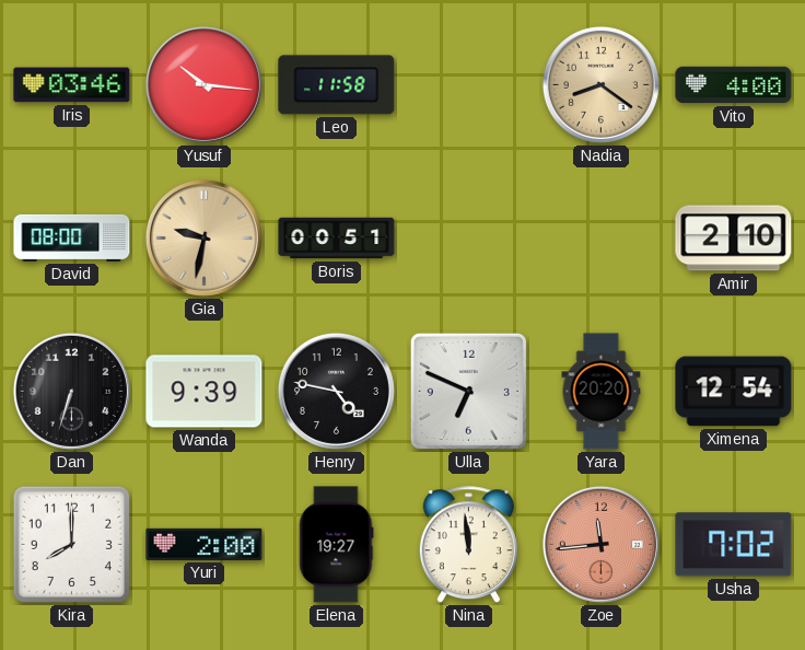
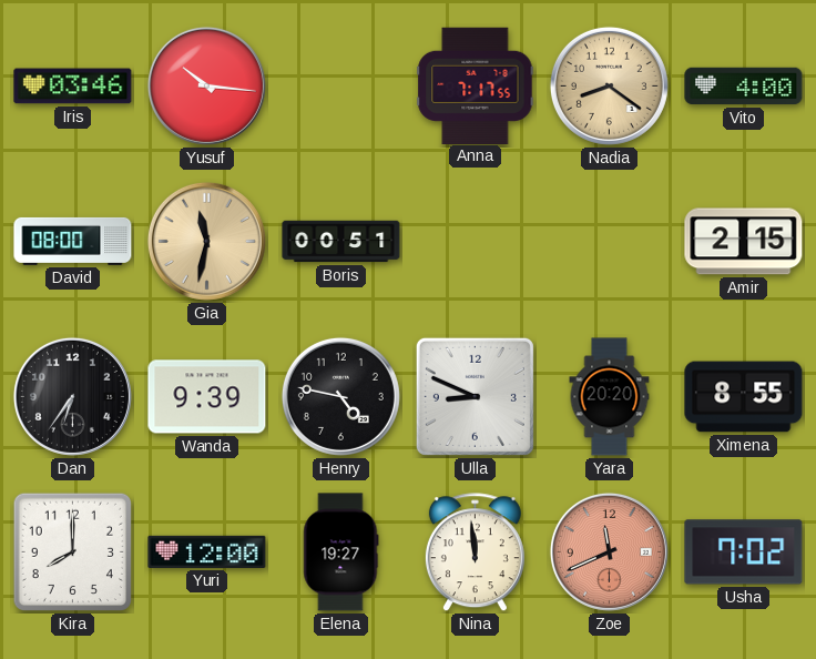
Leo: 11:58 -> none
Anna: none -> 7:17
Gia: 9:32 -> 11:32
Amir: 2:10 -> 2:15
Dan: 6:33 -> 6:36
Ulla: 6:49 -> 8:49
Ximena: 12:54 -> 8:55
Yuri: 2:00 -> 12:00
Zoe: 11:44 -> 11:41
